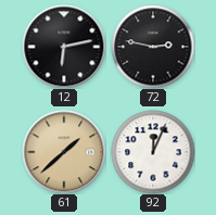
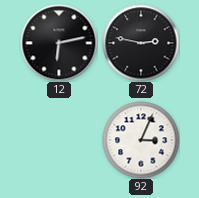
61: 1:38 -> none
92: 12:04 -> 3:04
